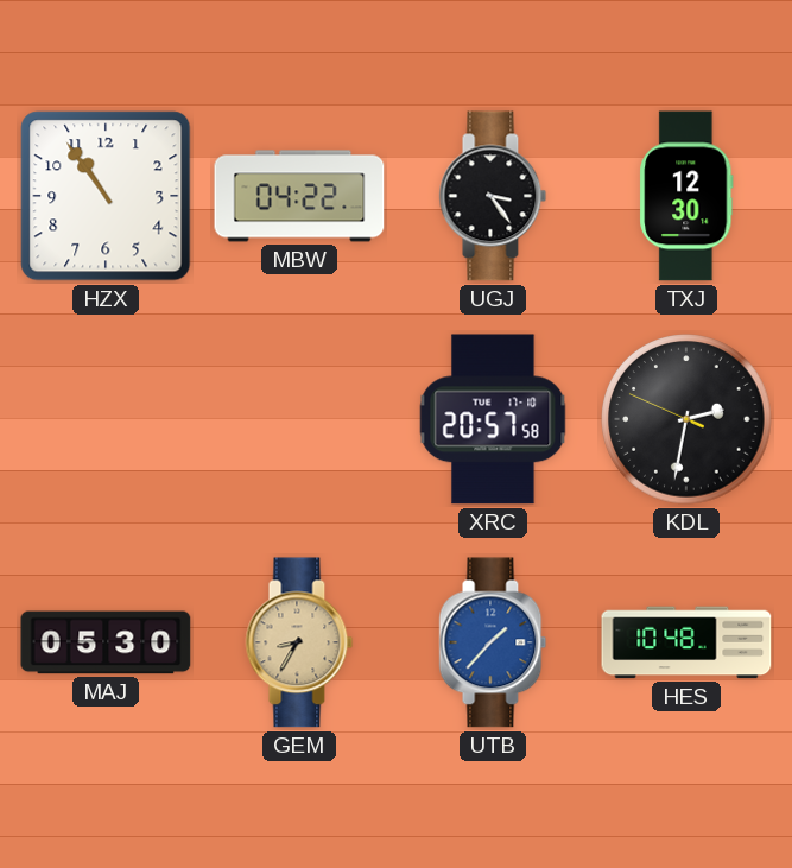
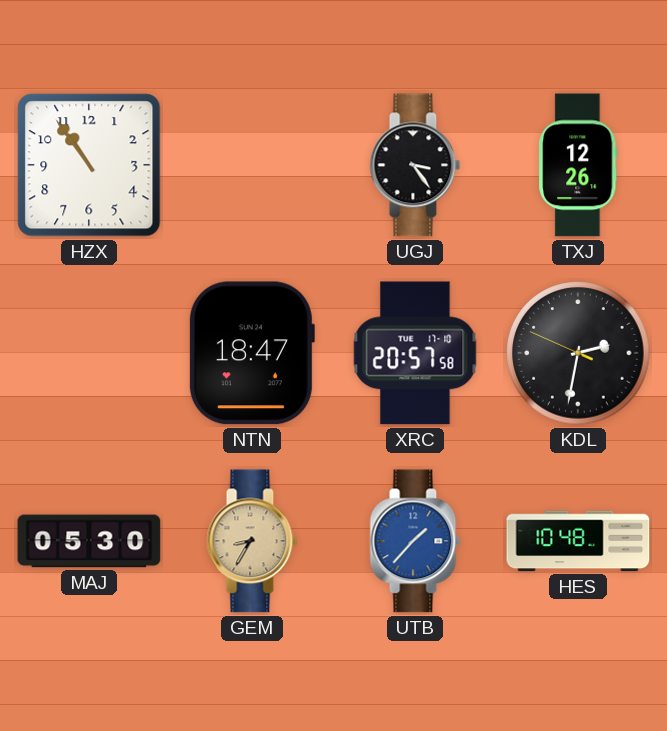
MBW: 04:22 -> none
TXJ: 12:30 -> 12:26
NTN: none -> 18:47
